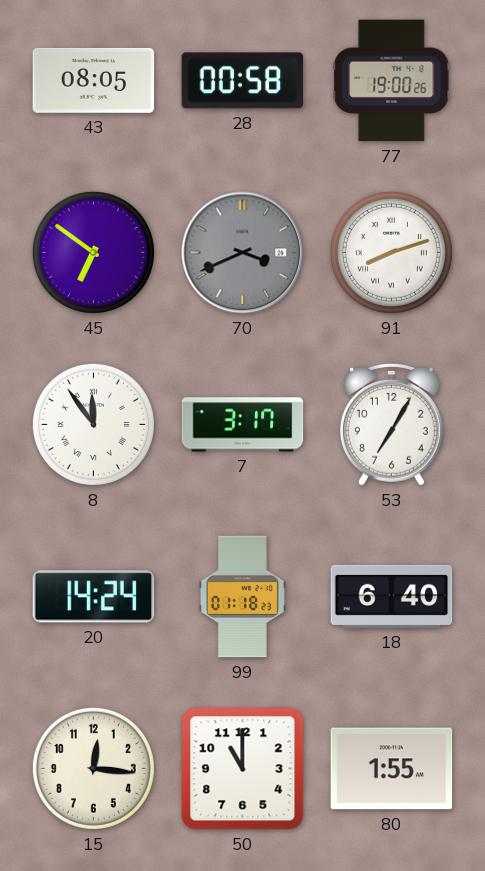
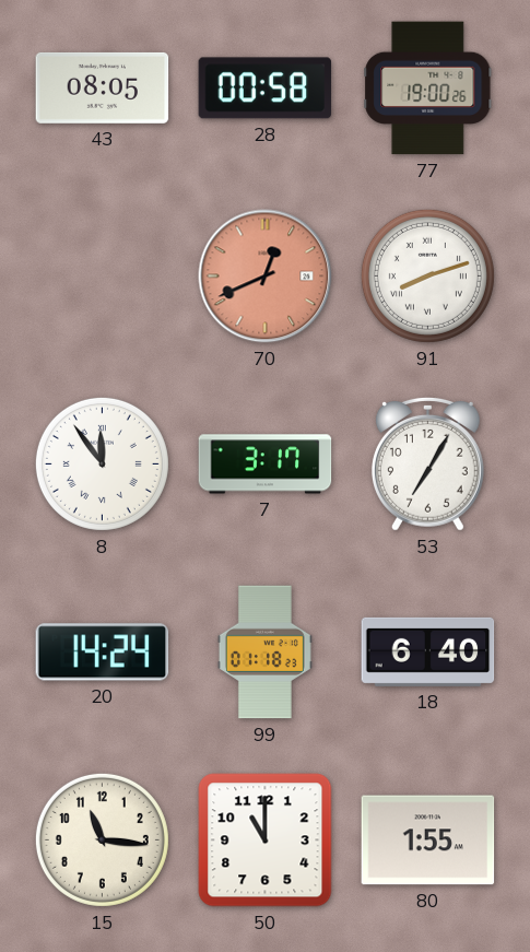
45: 6:51 -> none
70: 3:41 -> 12:41
70 dial: grey -> salmon
15: 12:16 -> 11:16
